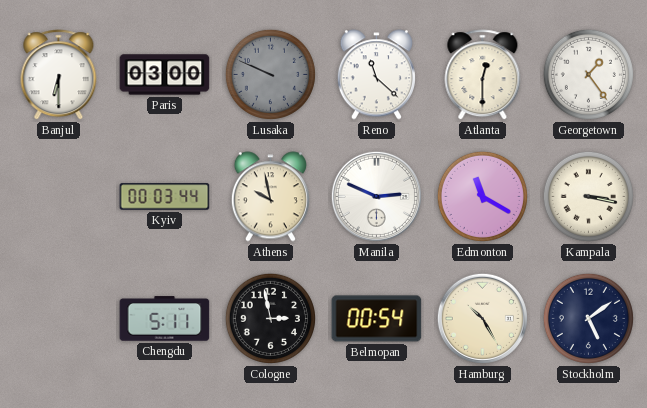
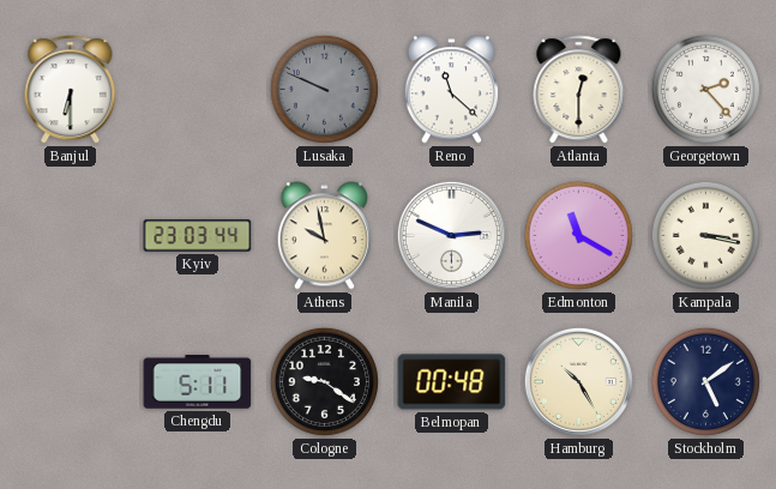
Paris: 03:00 -> none
Georgetown: 1:24 -> 2:23
Kyiv: 00:03 -> 23:03
Cologne: 2:58 -> 9:21
Belmopan: 00:54 -> 00:48
